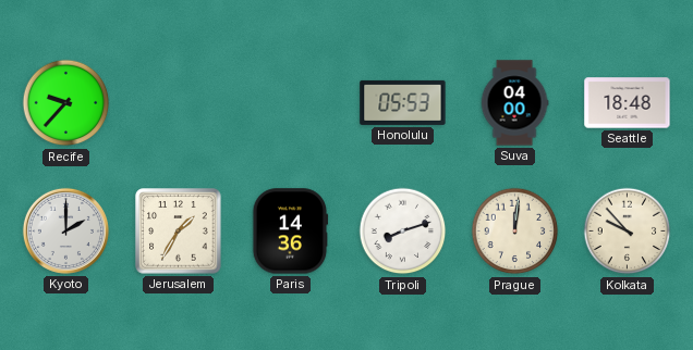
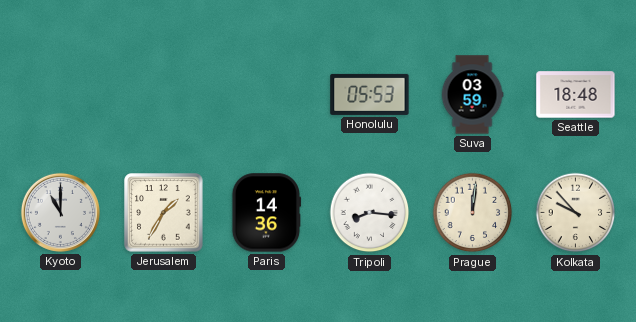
Recife: 9:37 -> none
Suva: 04:00 -> 03:59
Kyoto: 2:00 -> 11:00
Tripoli: 8:12 -> 8:16
